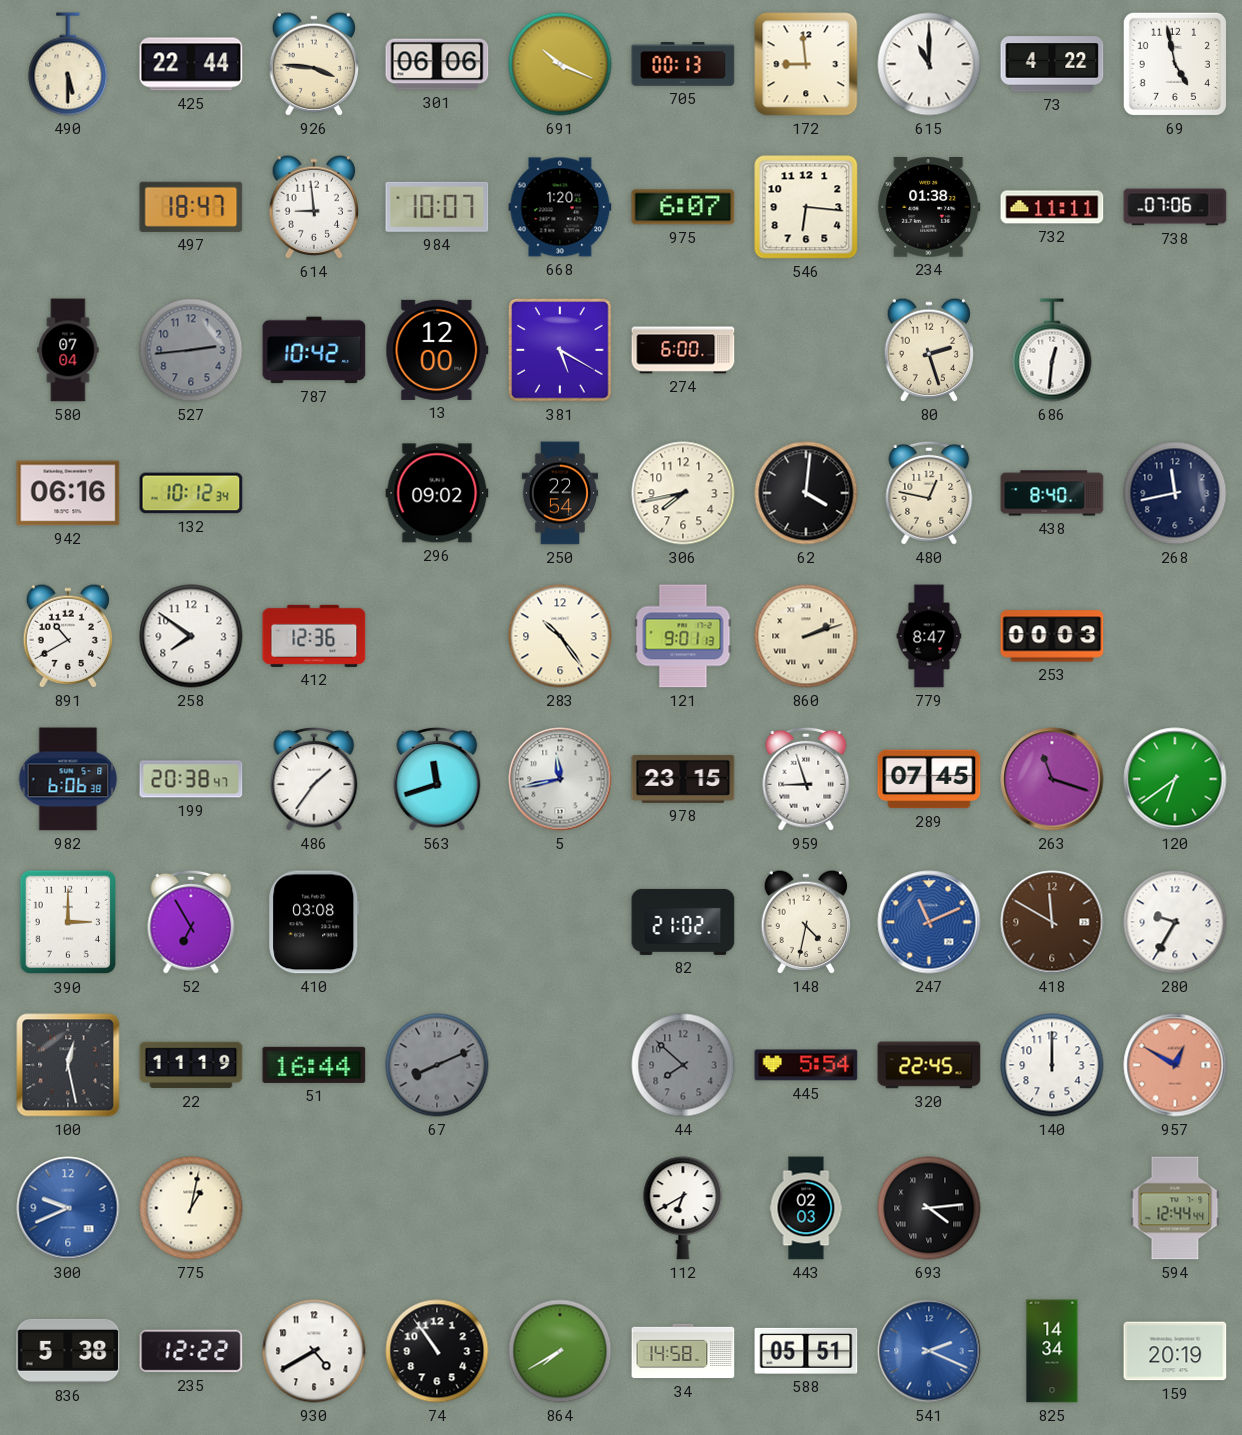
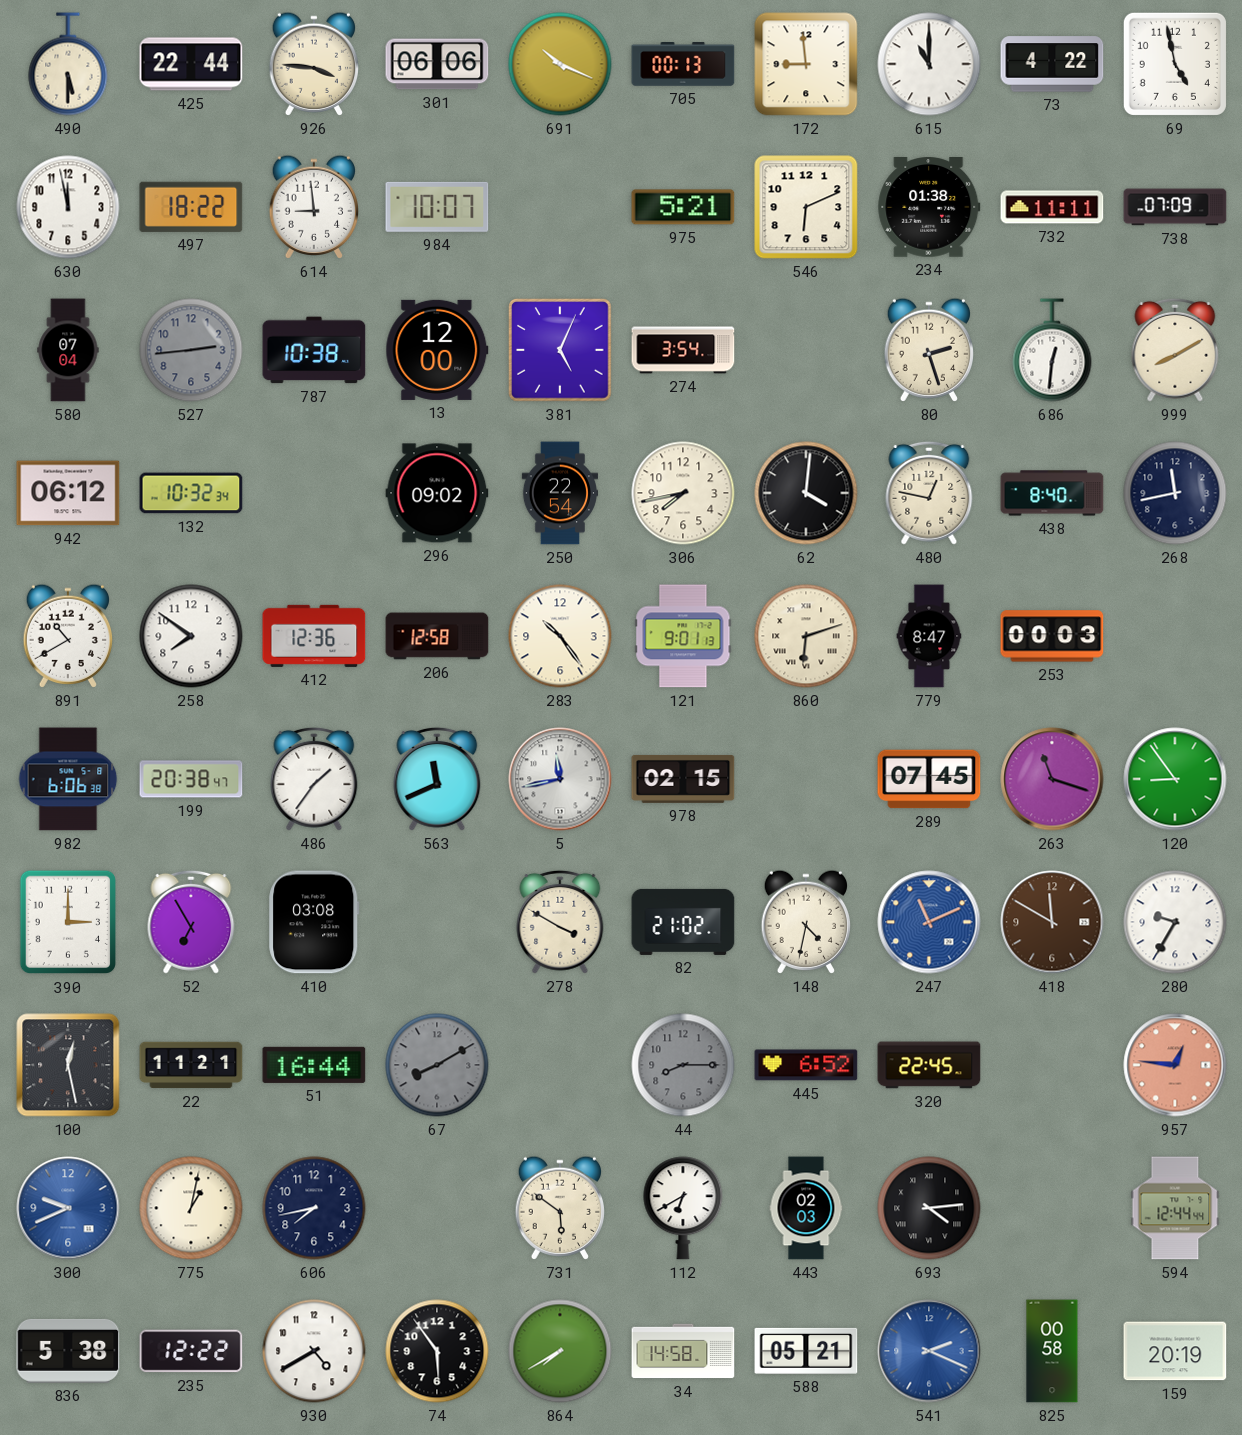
630: none -> 11:58
497: 18:47 -> 18:22
668: 1:20 -> none
975: 6:07 -> 5:21
546: 6:16 -> 6:11
738: 07:06 -> 07:09
787: 10:42 -> 10:38
381: 5:20 -> 5:04
274: 6:00 -> 3:54
999: none -> 8:10
942: 06:16 -> 06:12
132: 10:12 -> 10:32
206: none -> 12:58
860: 2:12 -> 6:12
563: 11:42 -> 11:41
978: 23:15 -> 02:15
959: 8:57 -> none
120: 6:39 -> 8:54
278: none -> 3:50
22: 11:19 -> 11:21
67: 8:11 -> 8:10
44: 7:52 -> 8:15
445: 5:54 -> 6:52
140: 12:00 -> none
957: 12:50 -> 12:46
606: none -> 7:43
731: none -> 5:51
74: 10:54 -> 5:54
588: 05:51 -> 05:21
825: 14:34 -> 00:58
